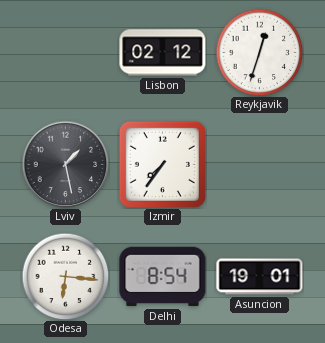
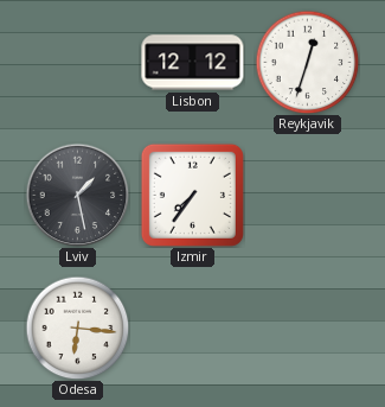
Lisbon: 02:12 -> 12:12
Delhi: 8:54 -> none
Asuncion: 19:01 -> none
